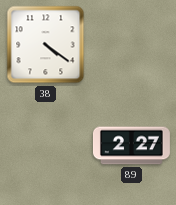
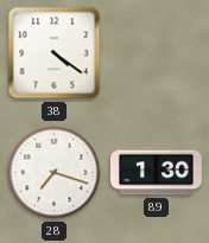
28: none -> 7:18
89: 2:27 -> 1:30
